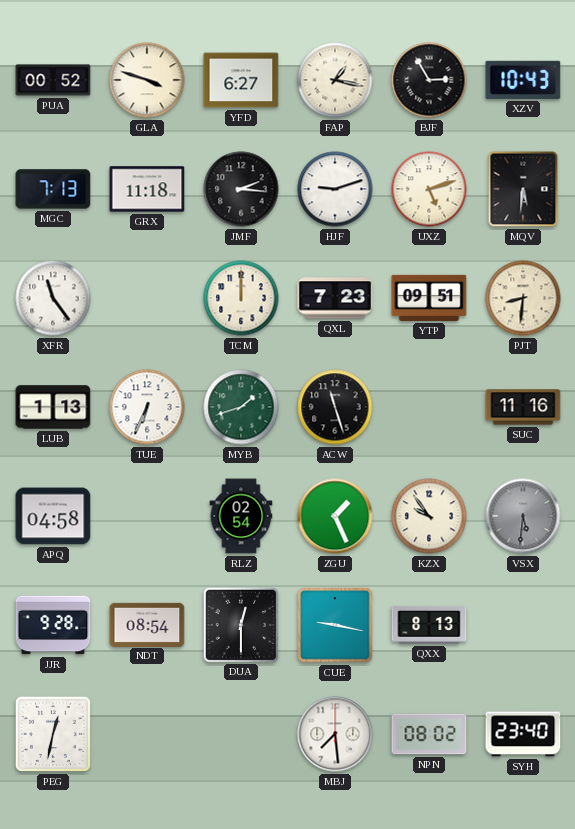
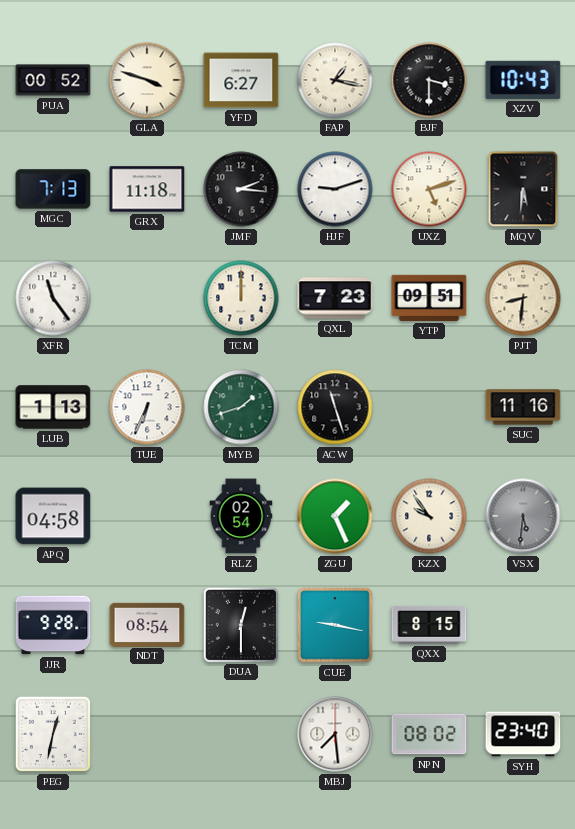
BJF: 2:55 -> 3:30
QXX: 8:13 -> 8:15
